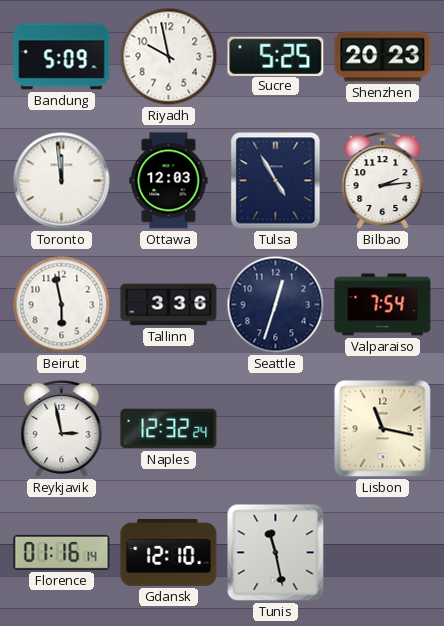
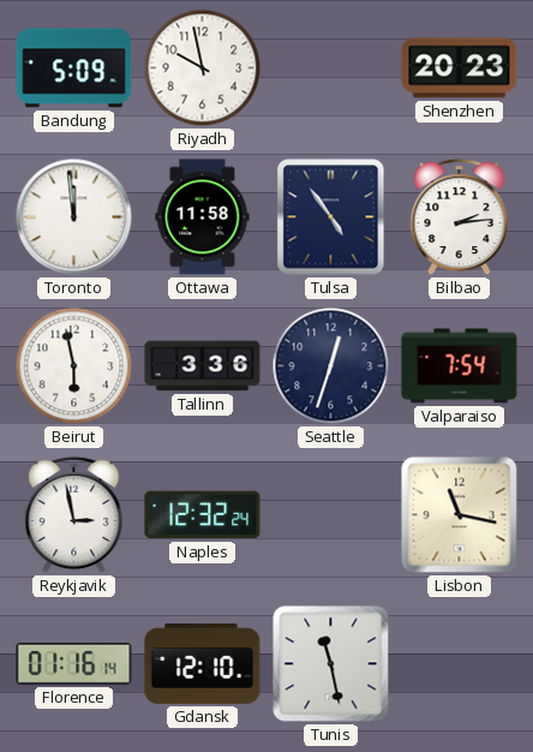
Sucre: 5:25 -> none
Ottawa: 12:03 -> 11:58
Tulsa: 4:55 -> 4:54
